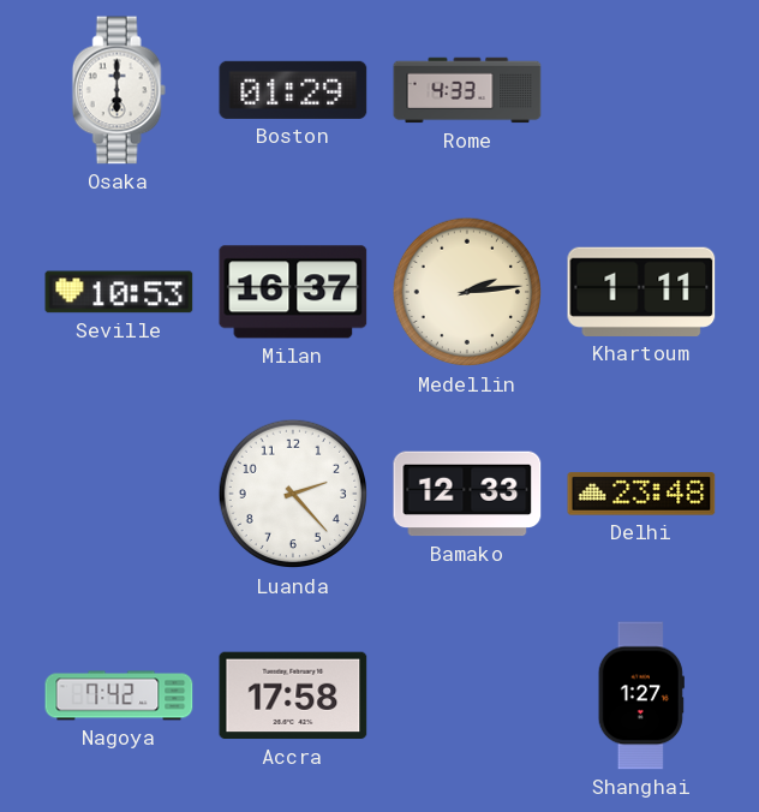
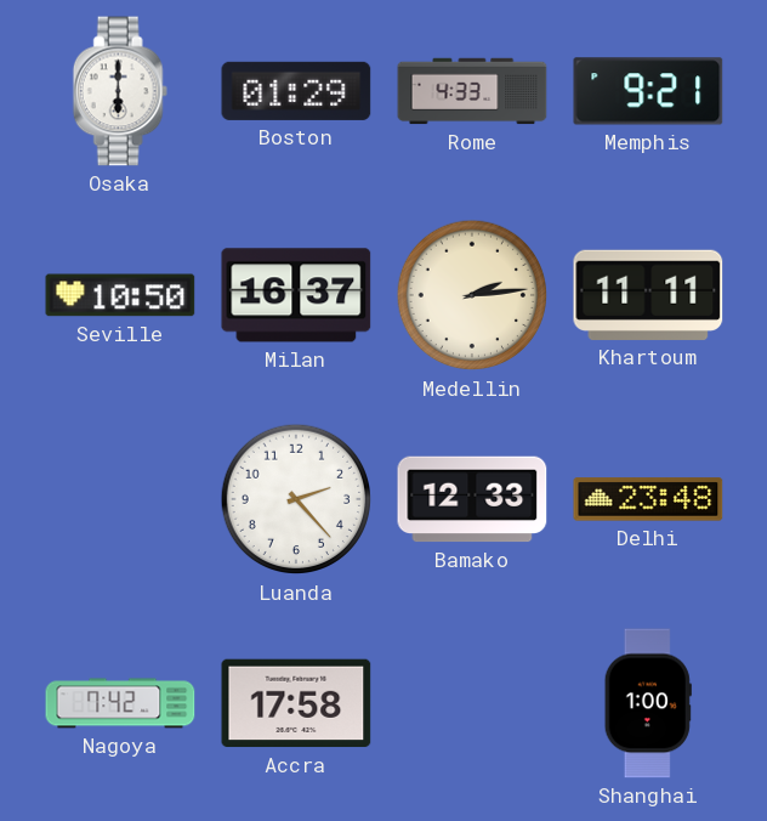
Memphis: none -> 9:21
Seville: 10:53 -> 10:50
Khartoum: 1:11 -> 11:11
Shanghai: 1:27 -> 1:00
